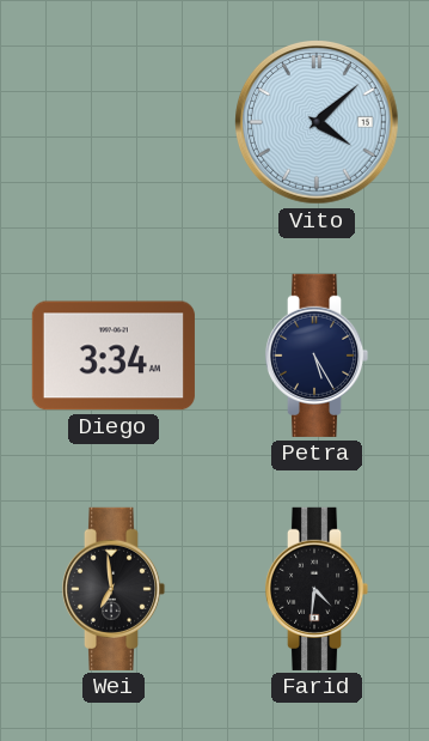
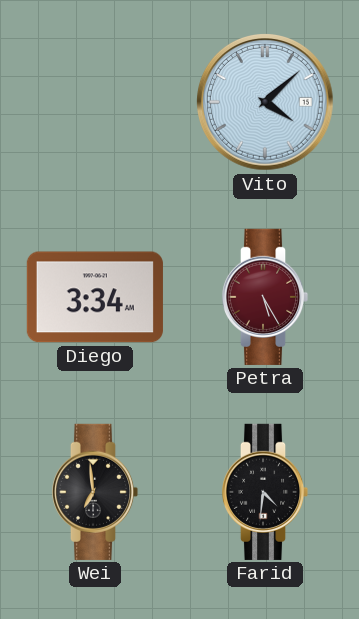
Petra dial: navy -> burgundy
